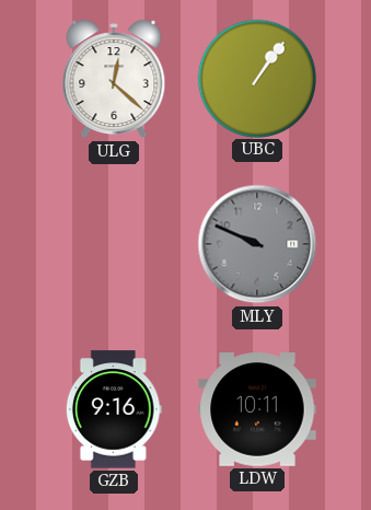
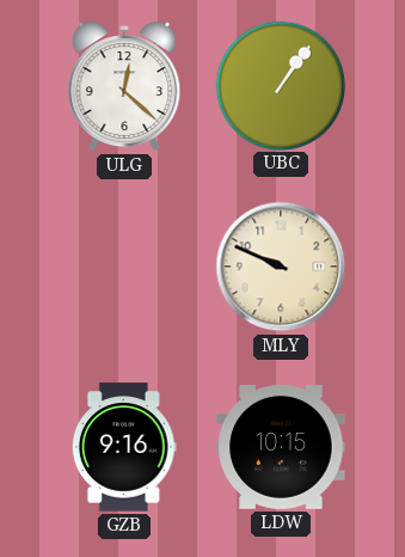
MLY dial: grey -> cream
LDW: 10:11 -> 10:15
